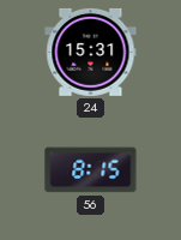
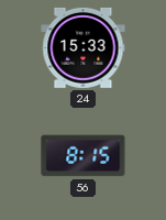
24: 15:31 -> 15:33
